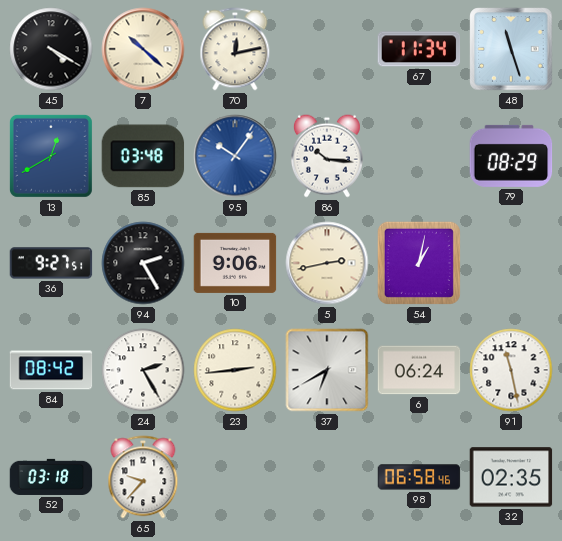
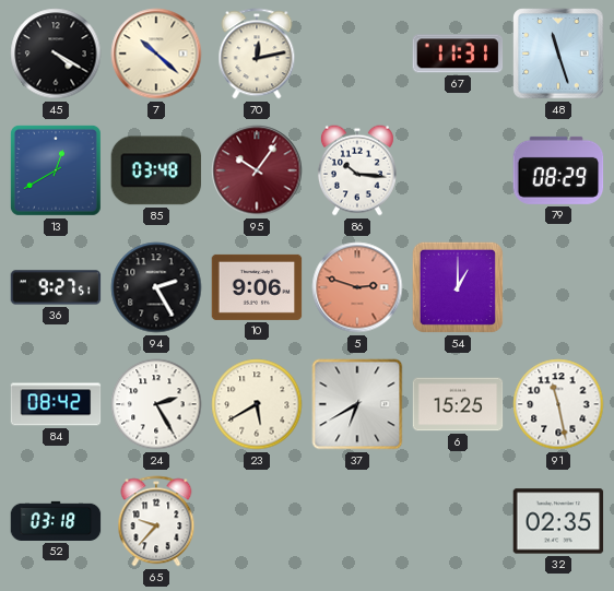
67: 11:34 -> 11:31
95 dial: blue -> burgundy
5: 2:43 -> 2:48
5 dial: cream -> salmon
54: 1:02 -> 1:00
23: 2:44 -> 5:40
6: 06:24 -> 15:25
98: 06:58 -> none
